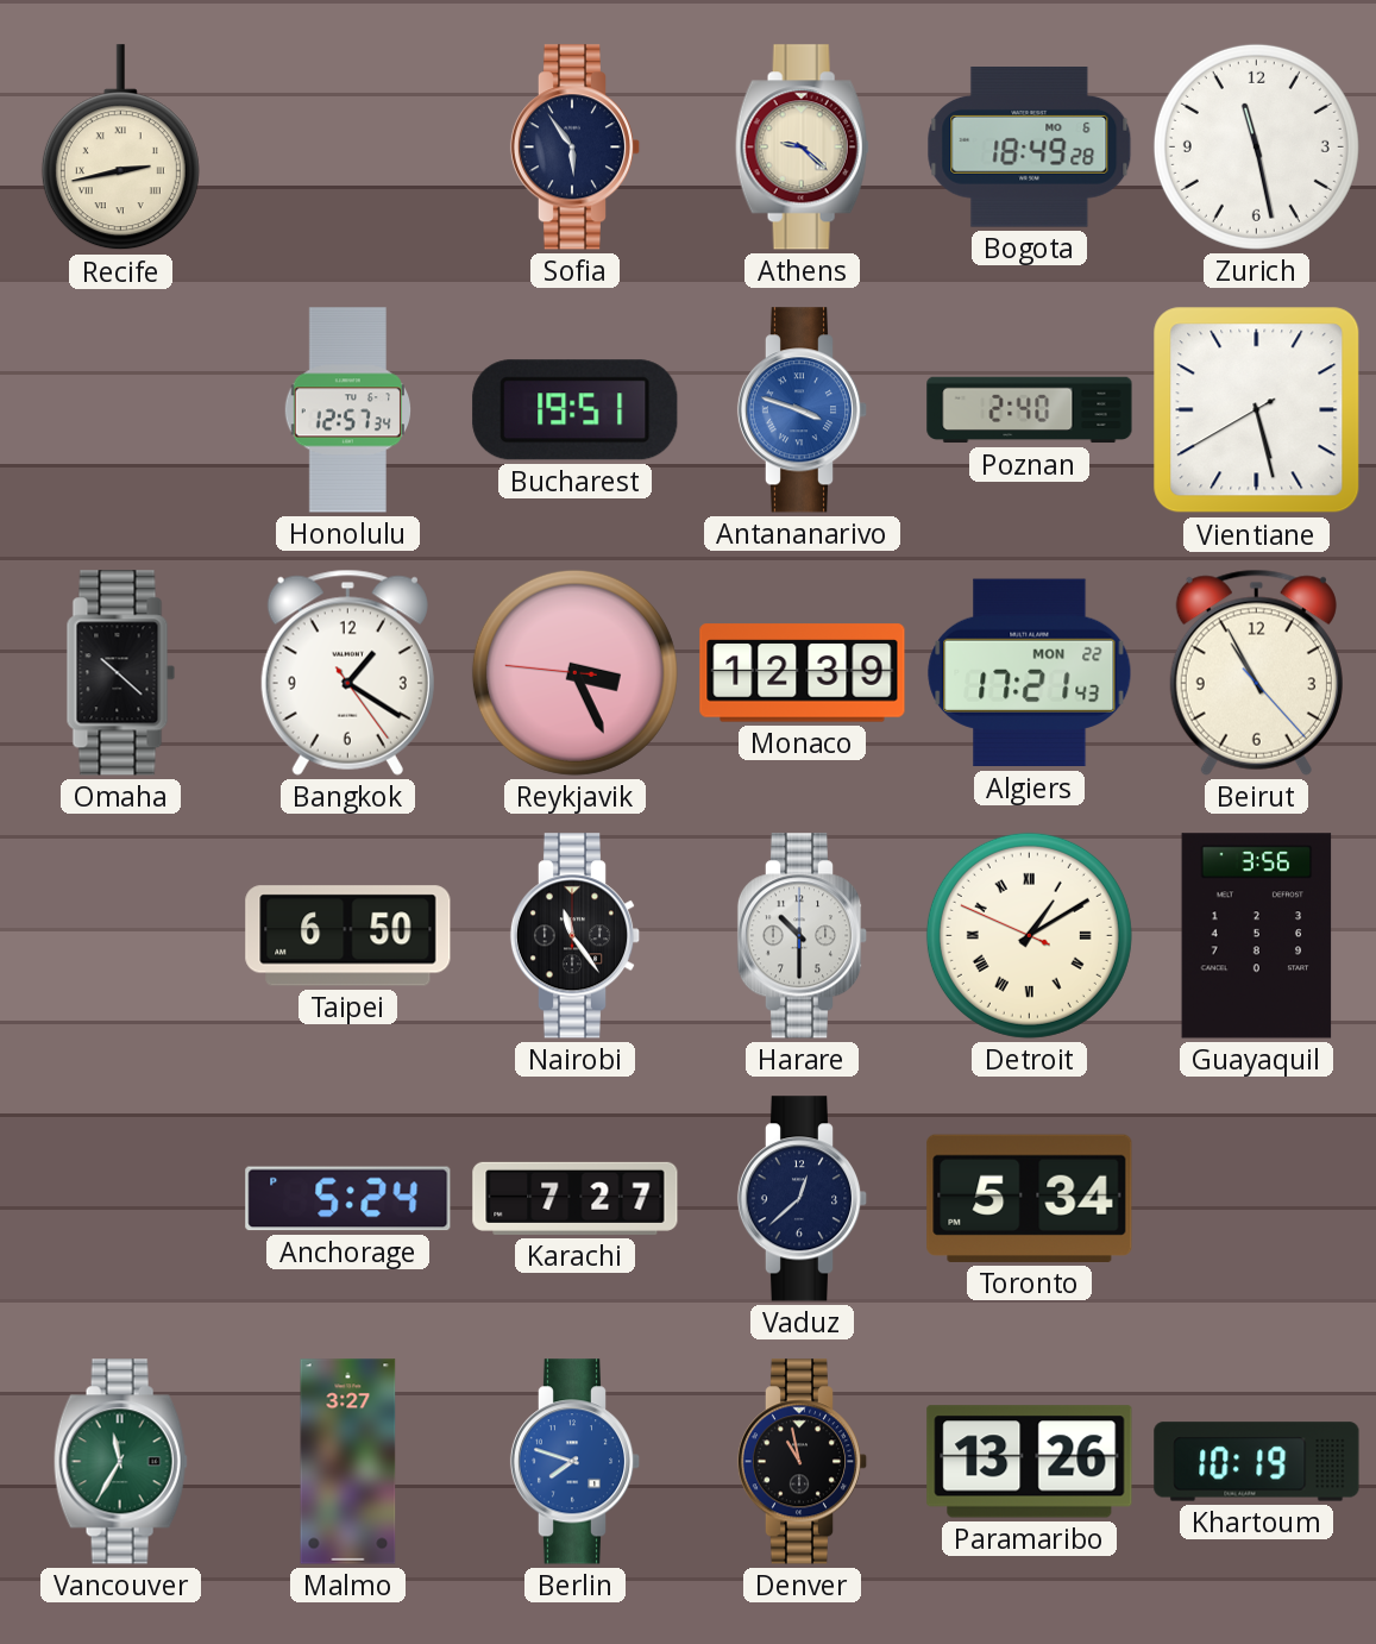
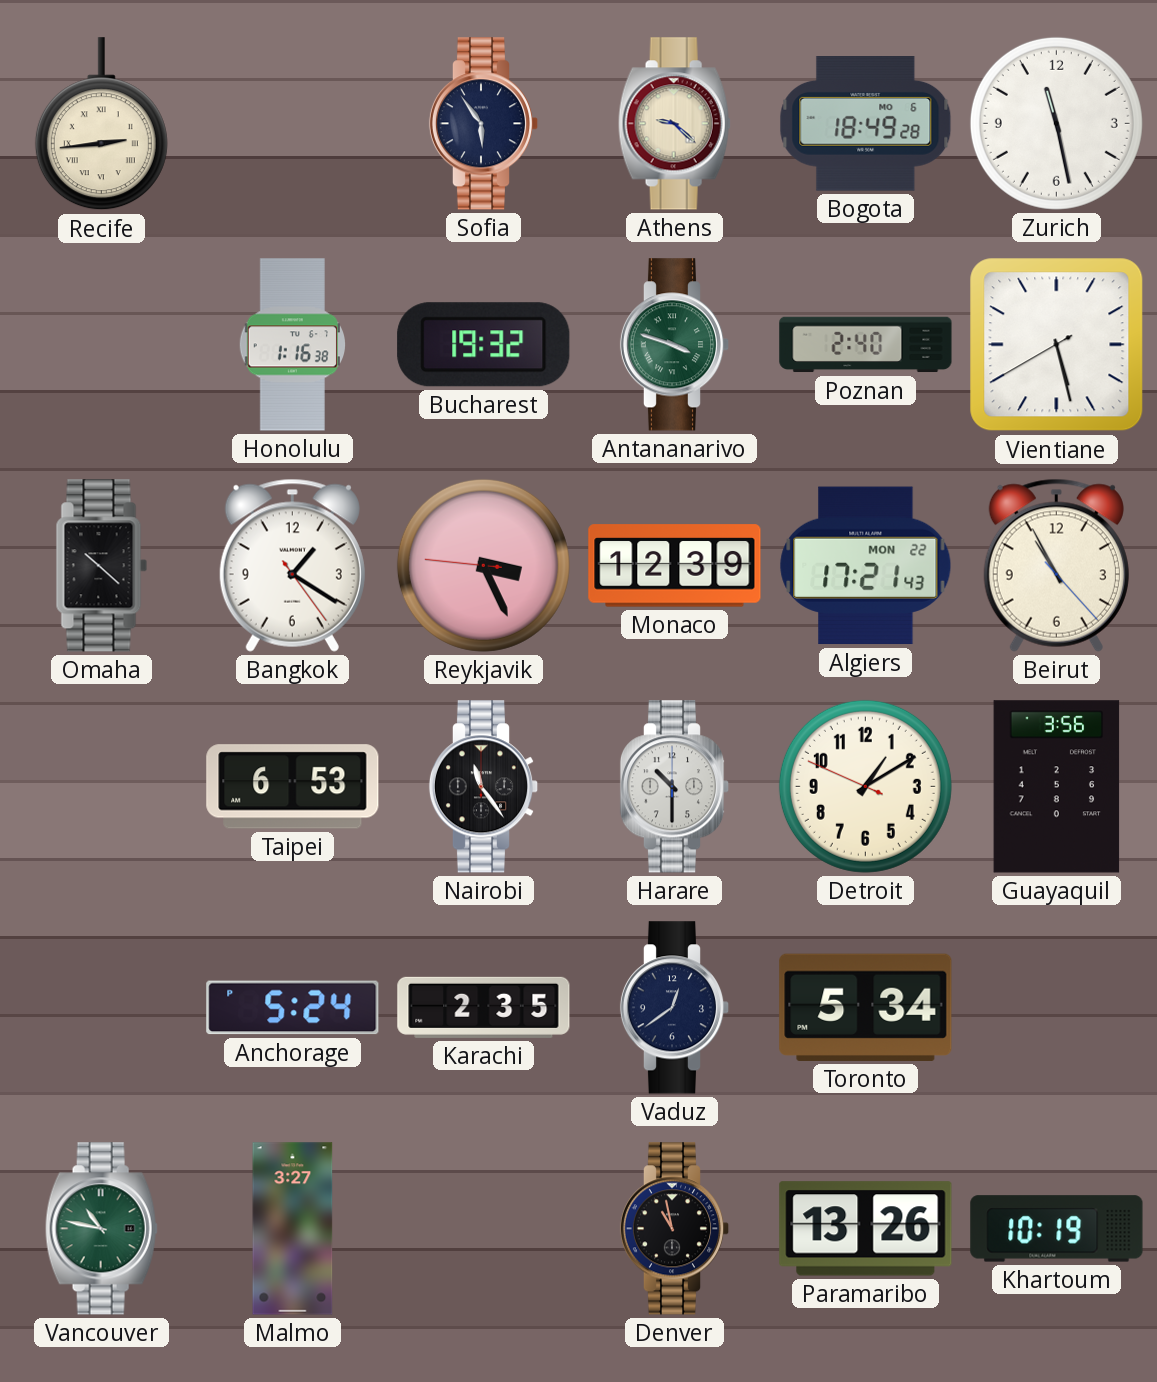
Recife: 2:43 -> 2:44
Honolulu: 12:57 -> 1:16
Bucharest: 19:51 -> 19:32
Antananarivo dial: blue -> green
Taipei: 6:50 -> 6:53
Detroit numerals: Roman -> Arabic
Karachi: 7:27 -> 2:35
Vaduz: 12:38 -> 12:39
Vancouver: 11:35 -> 10:47
Berlin: 7:48 -> none
